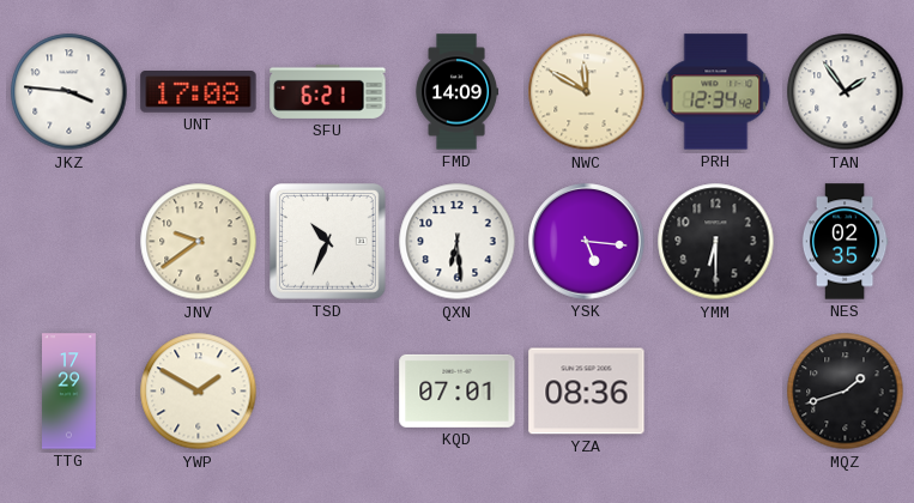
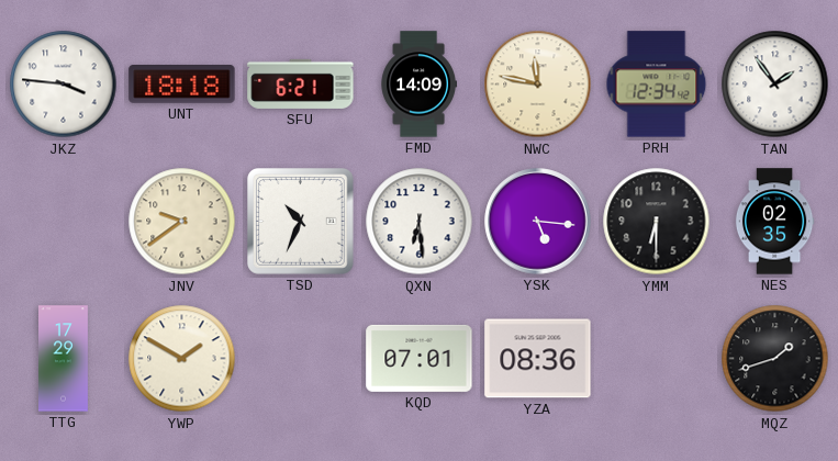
UNT: 17:08 -> 18:18
NWC: 11:50 -> 11:47
